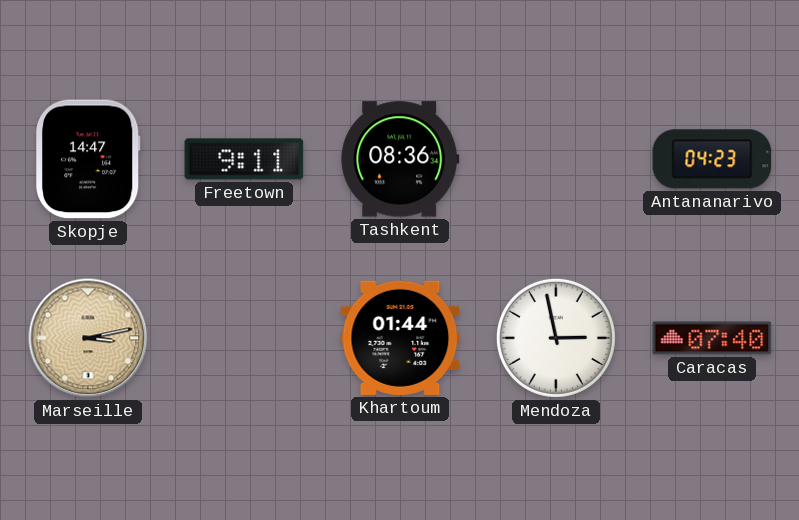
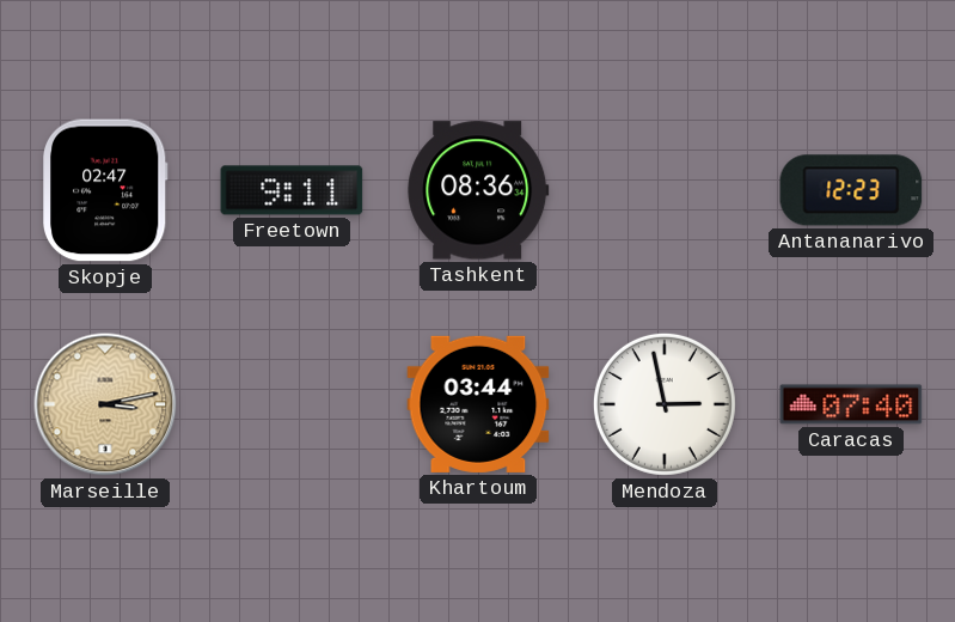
Skopje: 14:47 -> 02:47
Antananarivo: 04:23 -> 12:23
Khartoum: 01:44 -> 03:44
